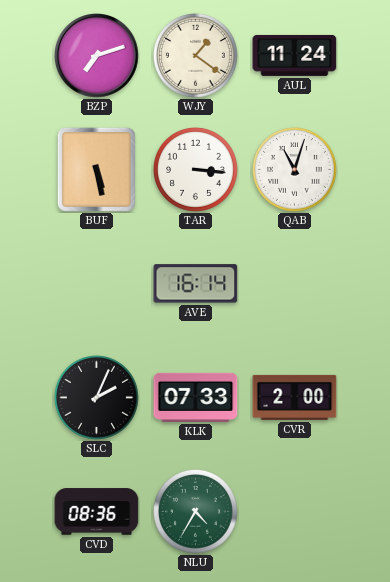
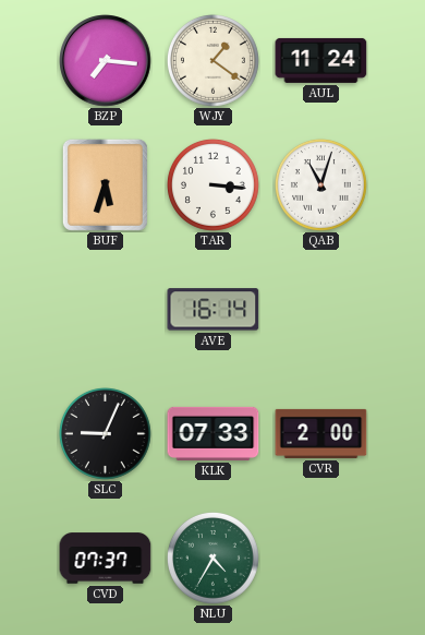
BZP: 7:12 -> 7:16
BUF: 5:28 -> 5:33
SLC: 2:04 -> 9:04
CVD: 08:36 -> 07:37
